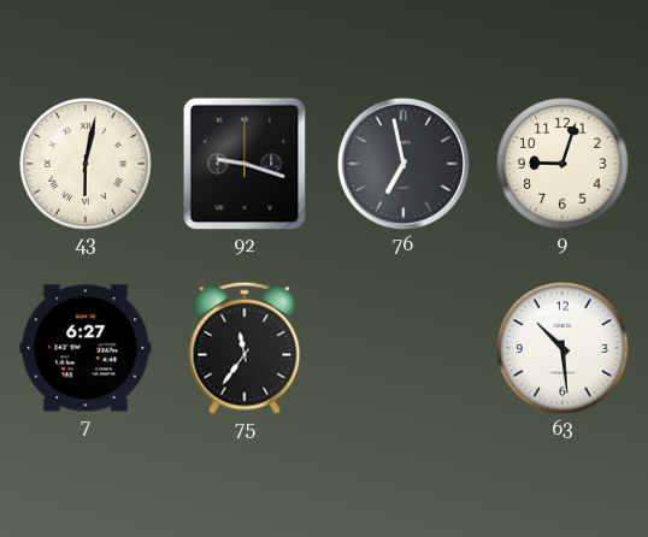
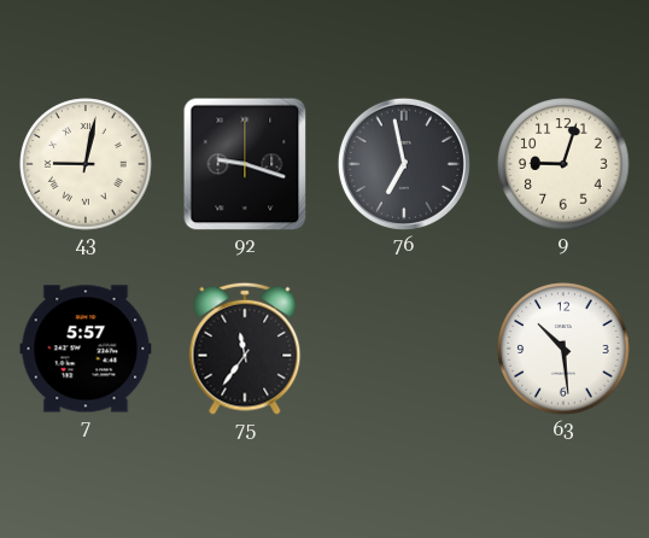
43: 6:02 -> 9:02
7: 6:27 -> 5:57
